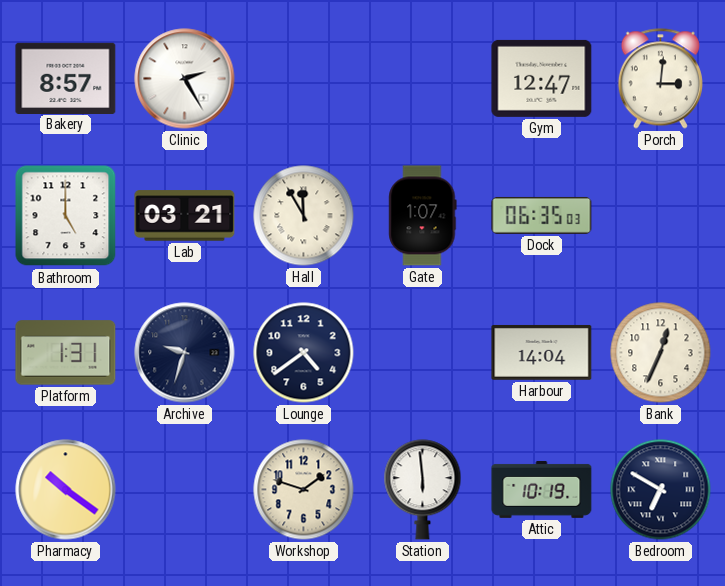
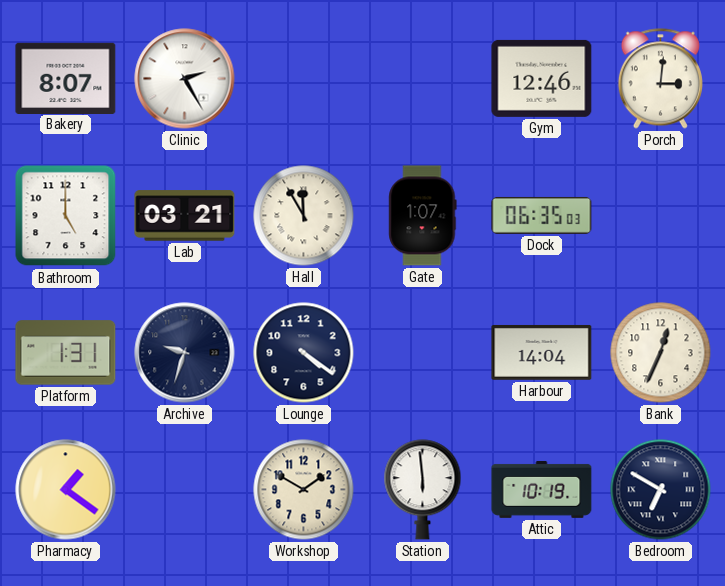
Bakery: 8:57 -> 8:07
Gym: 12:47 -> 12:46
Lounge: 4:39 -> 4:21
Pharmacy: 10:21 -> 1:21
Workshop: 1:48 -> 1:50
